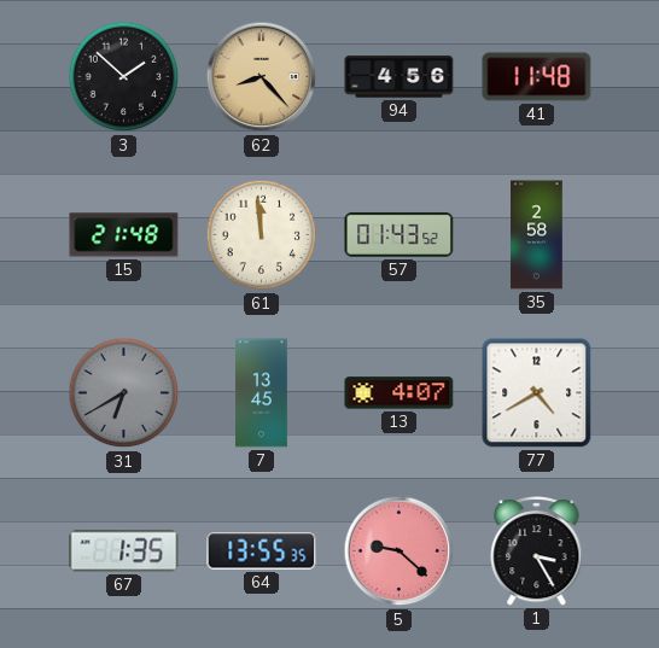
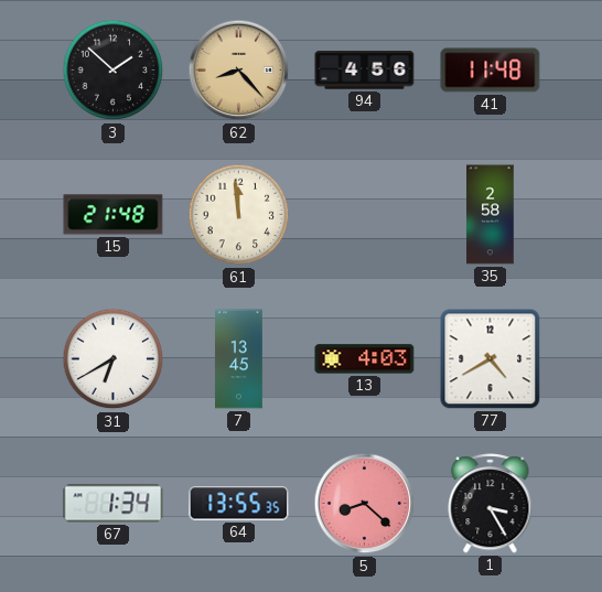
57: 01:43 -> none
31 dial: grey -> white
13: 4:07 -> 4:03
67: 1:35 -> 1:34
5: 9:22 -> 8:22
